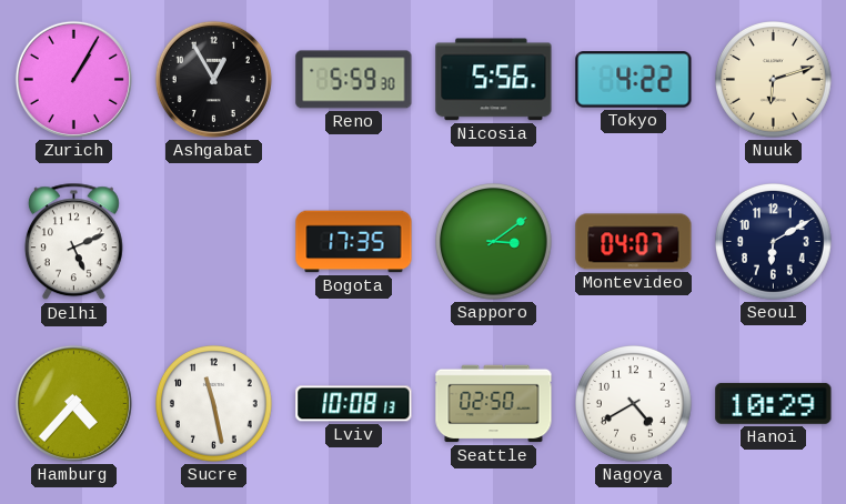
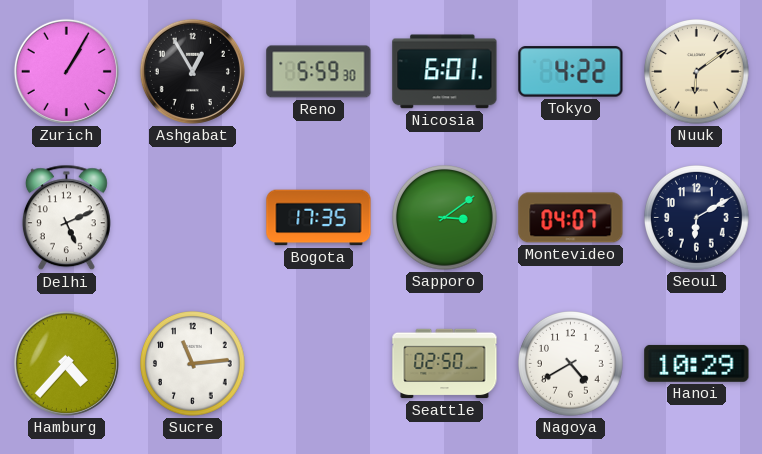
Nicosia: 5:56 -> 6:01
Nuuk: 6:12 -> 6:09
Sucre: 11:28 -> 11:14
Lviv: 10:08 -> none
